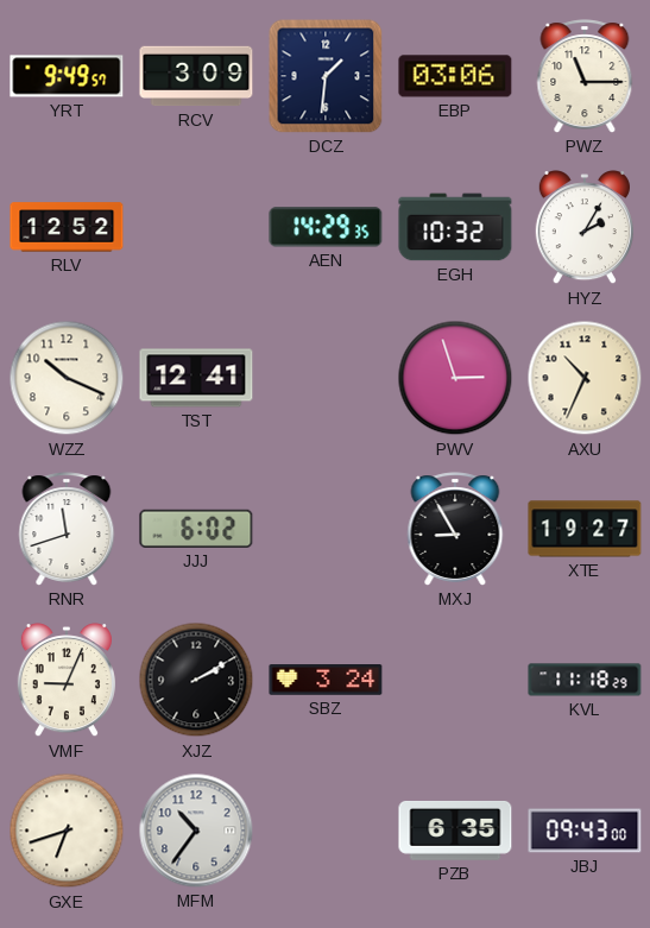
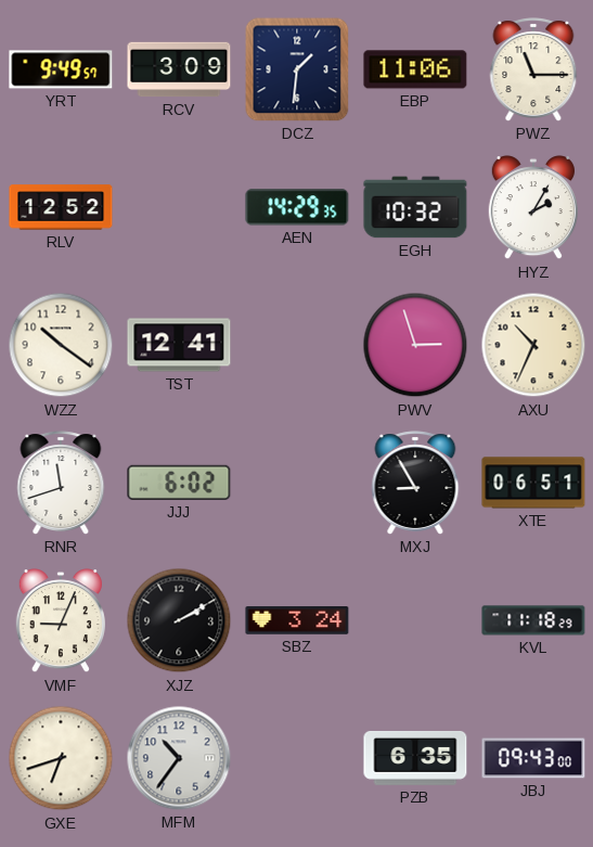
EBP: 03:06 -> 11:06
WZZ: 10:19 -> 10:21
XTE: 19:27 -> 06:51
